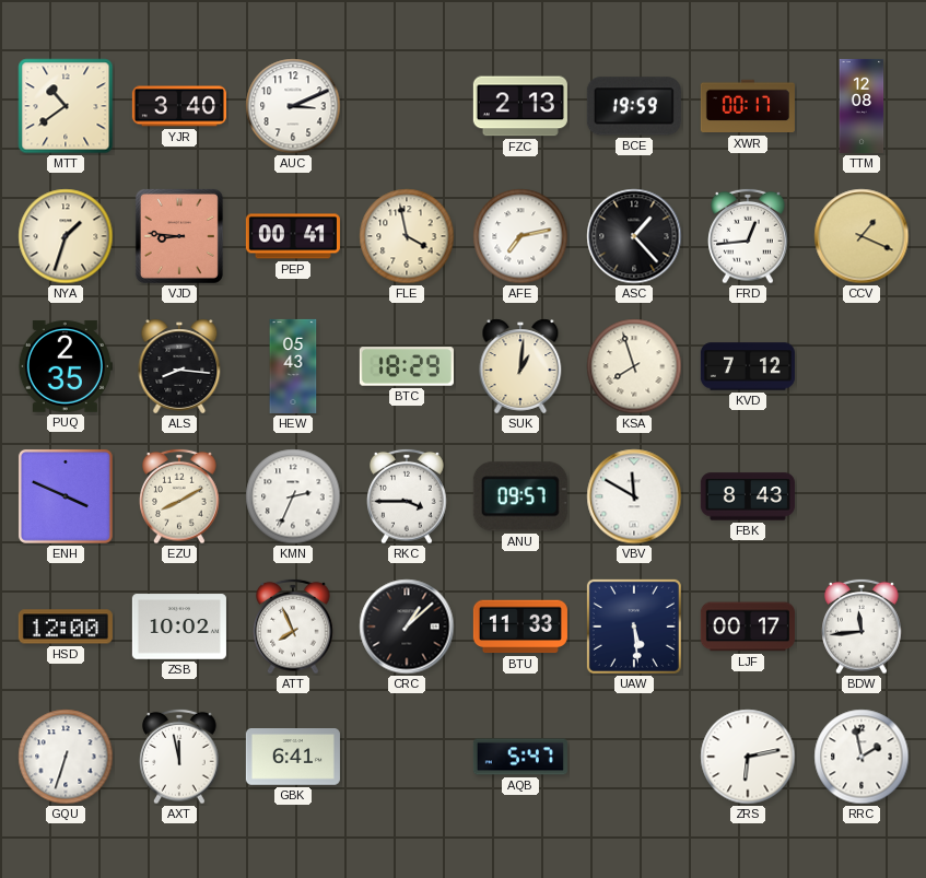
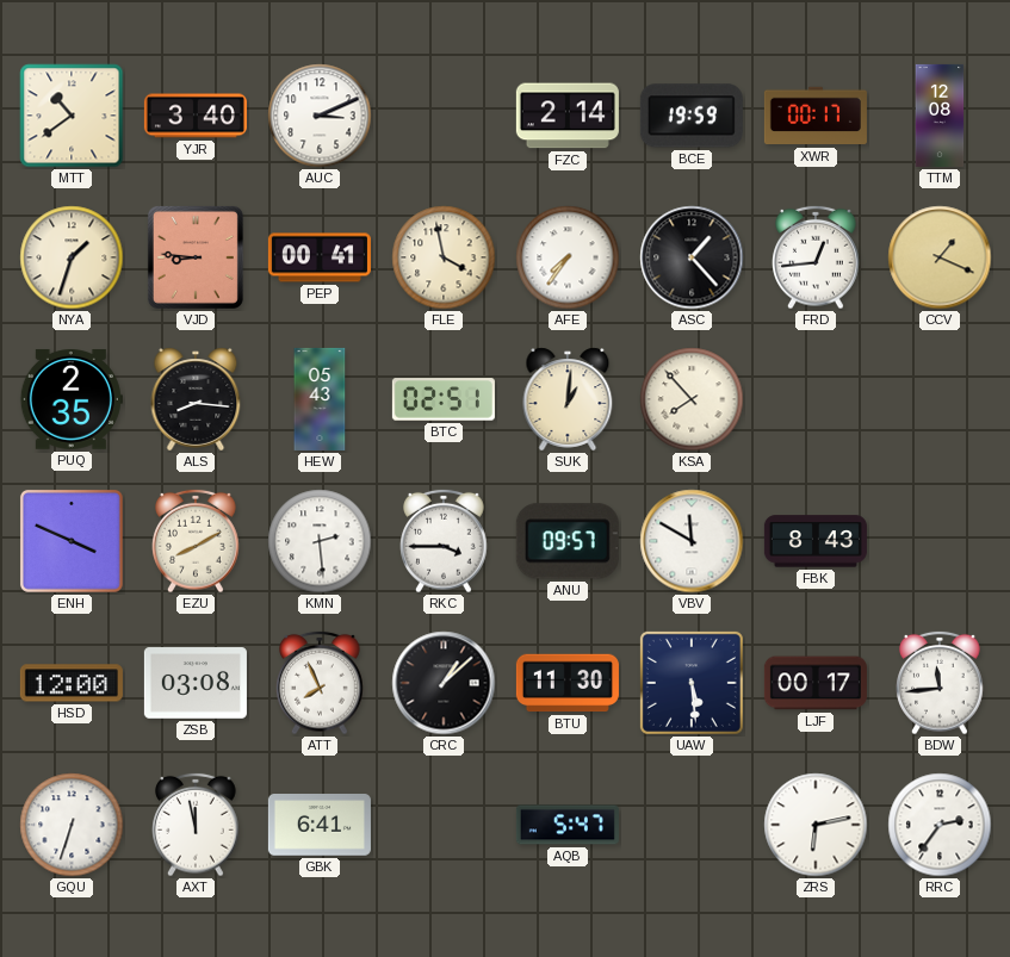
FZC: 2:13 -> 2:14
AFE: 7:13 -> 7:36
BTC: 18:29 -> 02:51
KSA: 7:57 -> 7:53
KVD: 7:12 -> none
KMN: 2:34 -> 2:29
ZSB: 10:02 -> 03:08
BTU: 11:33 -> 11:30
RRC: 1:58 -> 2:36
